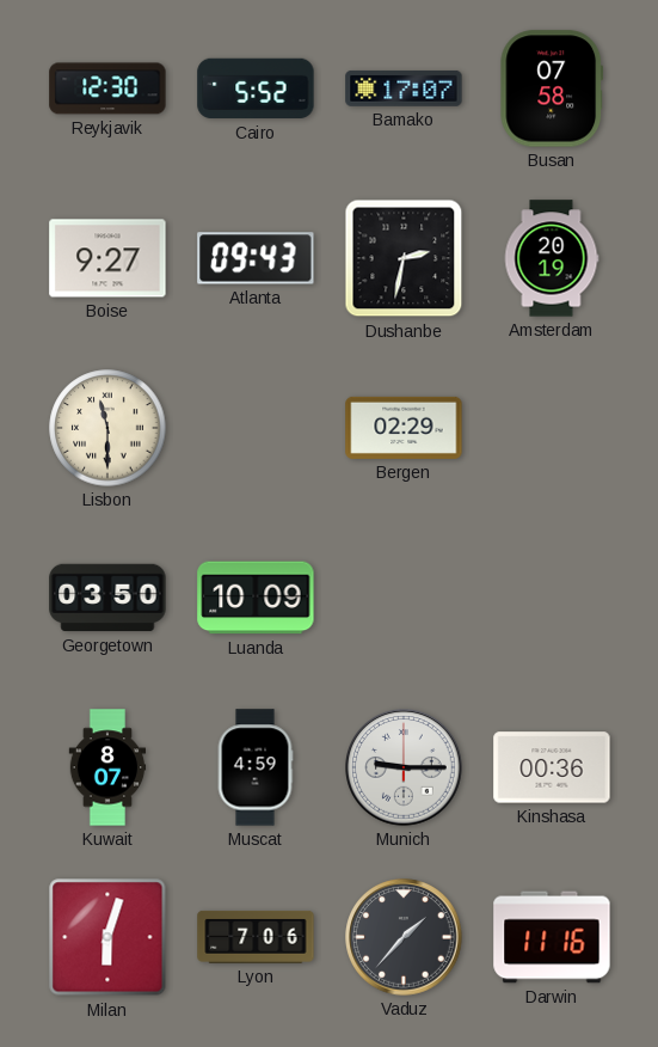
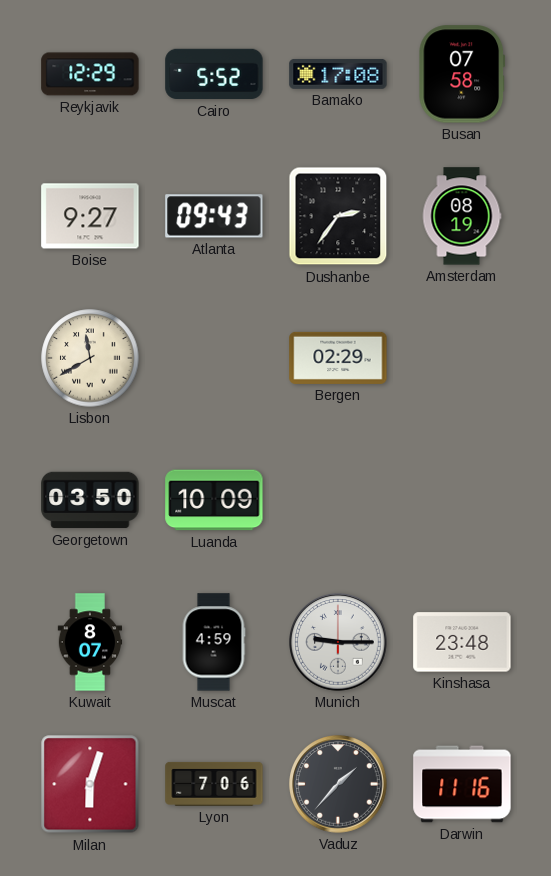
Reykjavik: 12:30 -> 12:29
Bamako: 17:07 -> 17:08
Dushanbe: 2:32 -> 2:36
Amsterdam: 20:19 -> 08:19
Lisbon: 11:30 -> 11:40
Kinshasa: 00:36 -> 23:48
